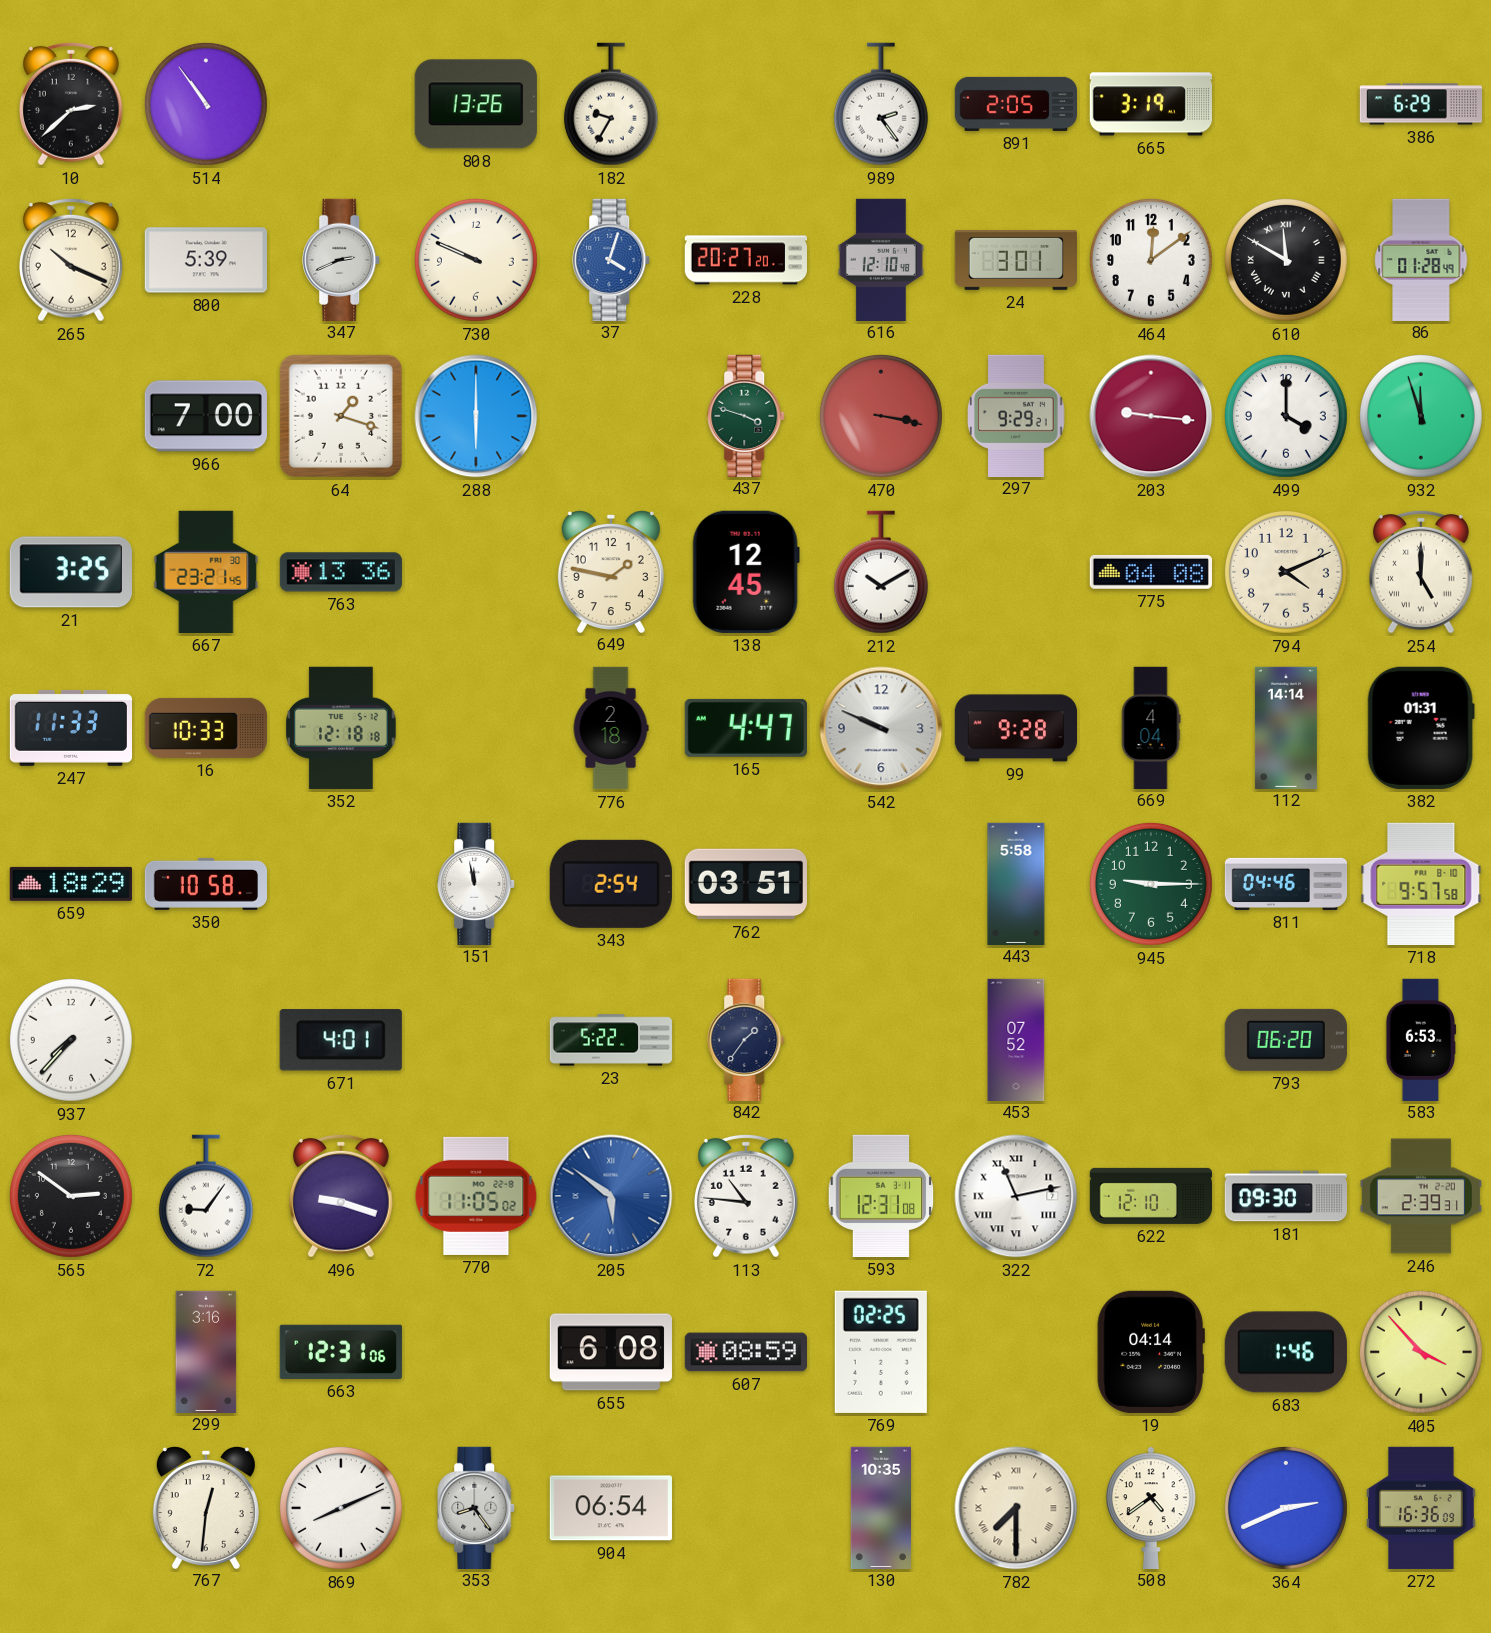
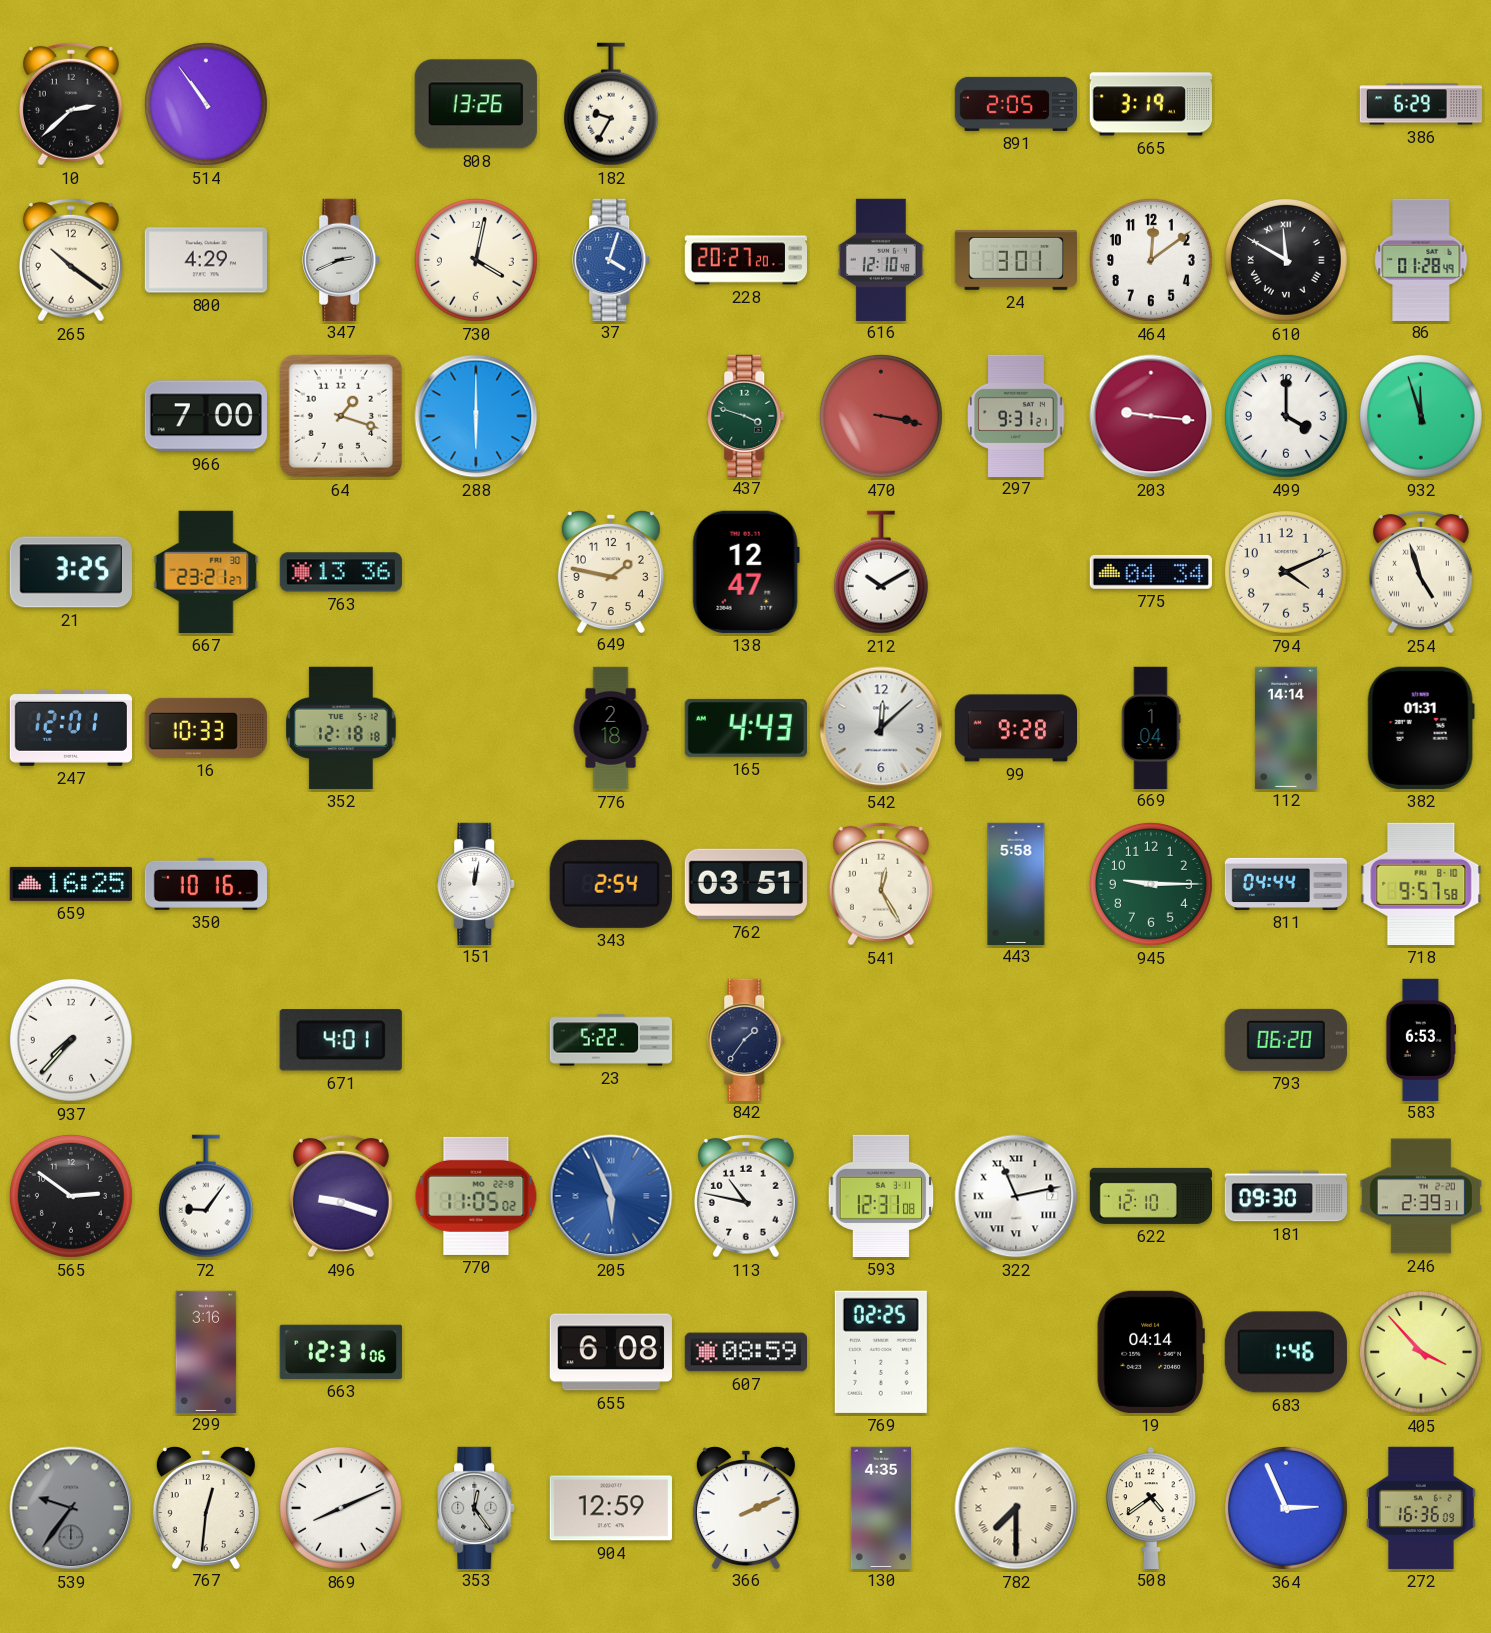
989: 2:24 -> none
265: 10:19 -> 10:21
800: 5:39 -> 4:29
730: 9:49 -> 4:02
297: 9:29 -> 9:31
667: 23:21:45 -> 23:21:27
138: 12:45 -> 12:47
775: 04:08 -> 04:34
254: 5:00 -> 4:57
247: 11:33 -> 12:01
165: 4:47 -> 4:43
542: 9:49 -> 12:08
669: 4:04 -> 1:04
659: 18:29 -> 16:25
350: 10:58 -> 10:16
151: 11:58 -> 12:02
541: none -> 12:25
811: 04:46 -> 04:44
453: 07:52 -> none
205: 5:51 -> 5:56
113: 10:46 -> 10:47
539: none -> 9:36
353: 8:24 -> 12:24
904: 06:54 -> 12:59
366: none -> 2:11
130: 10:35 -> 4:35
364: 2:41 -> 2:56
